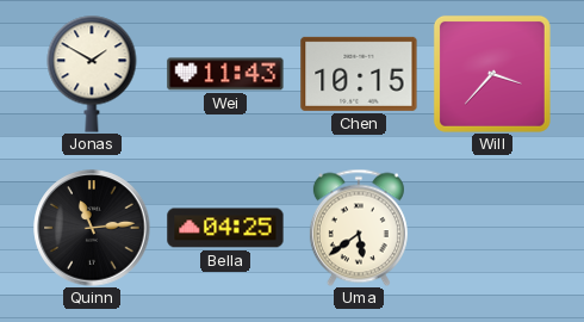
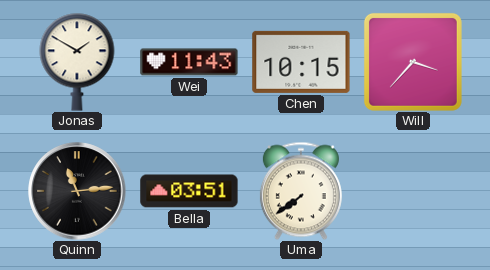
Bella: 04:25 -> 03:51
Uma: 5:39 -> 7:39
